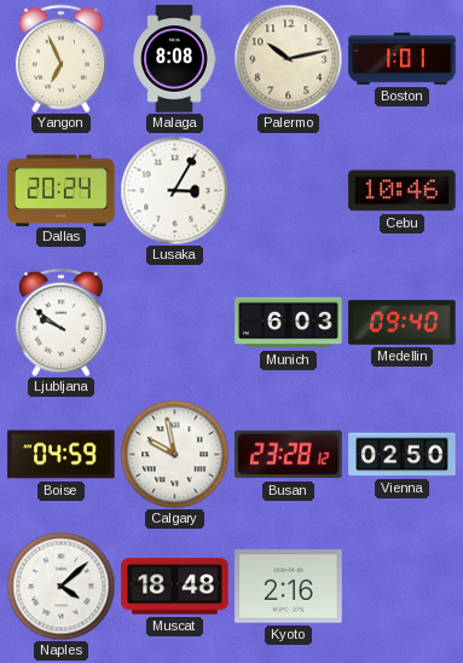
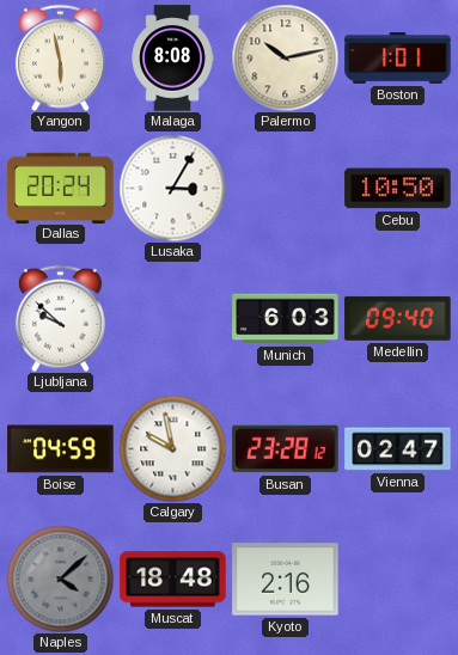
Yangon: 6:56 -> 5:58
Cebu: 10:46 -> 10:50
Ljubljana: 9:51 -> 9:52
Vienna: 02:50 -> 02:47
Naples dial: white -> grey
